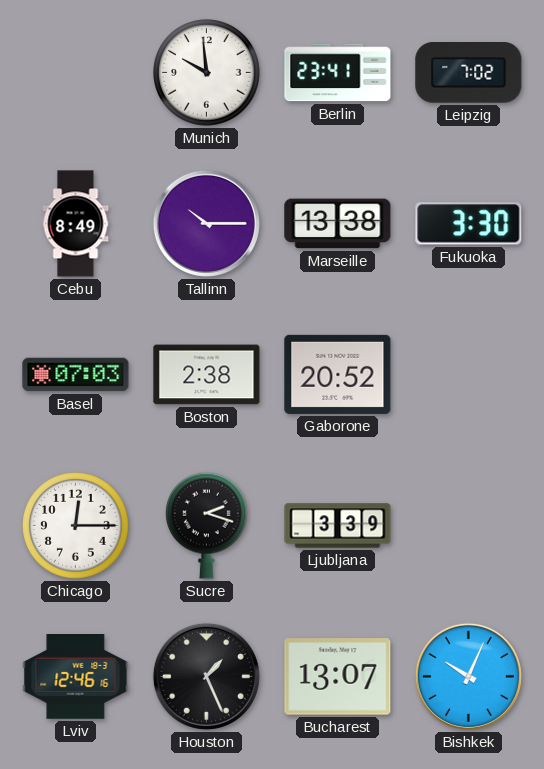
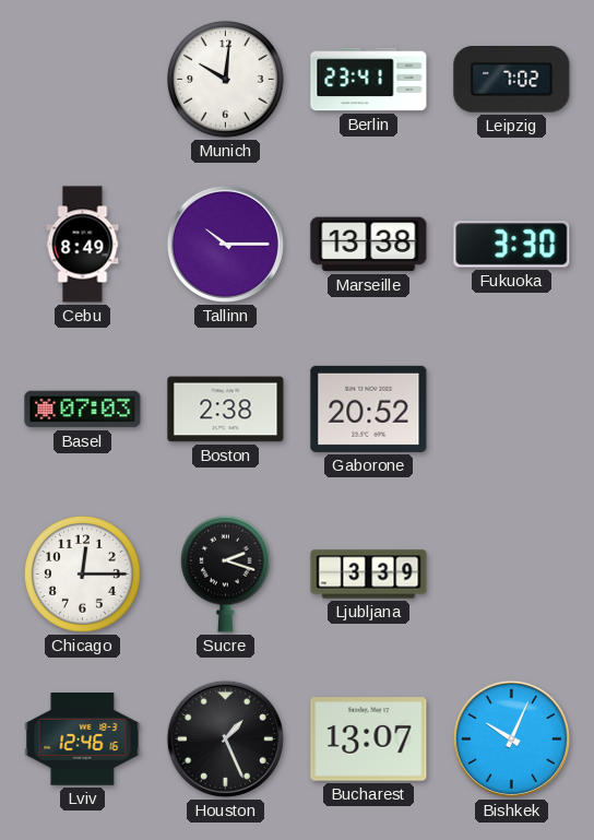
Munich: 9:59 -> 10:01
